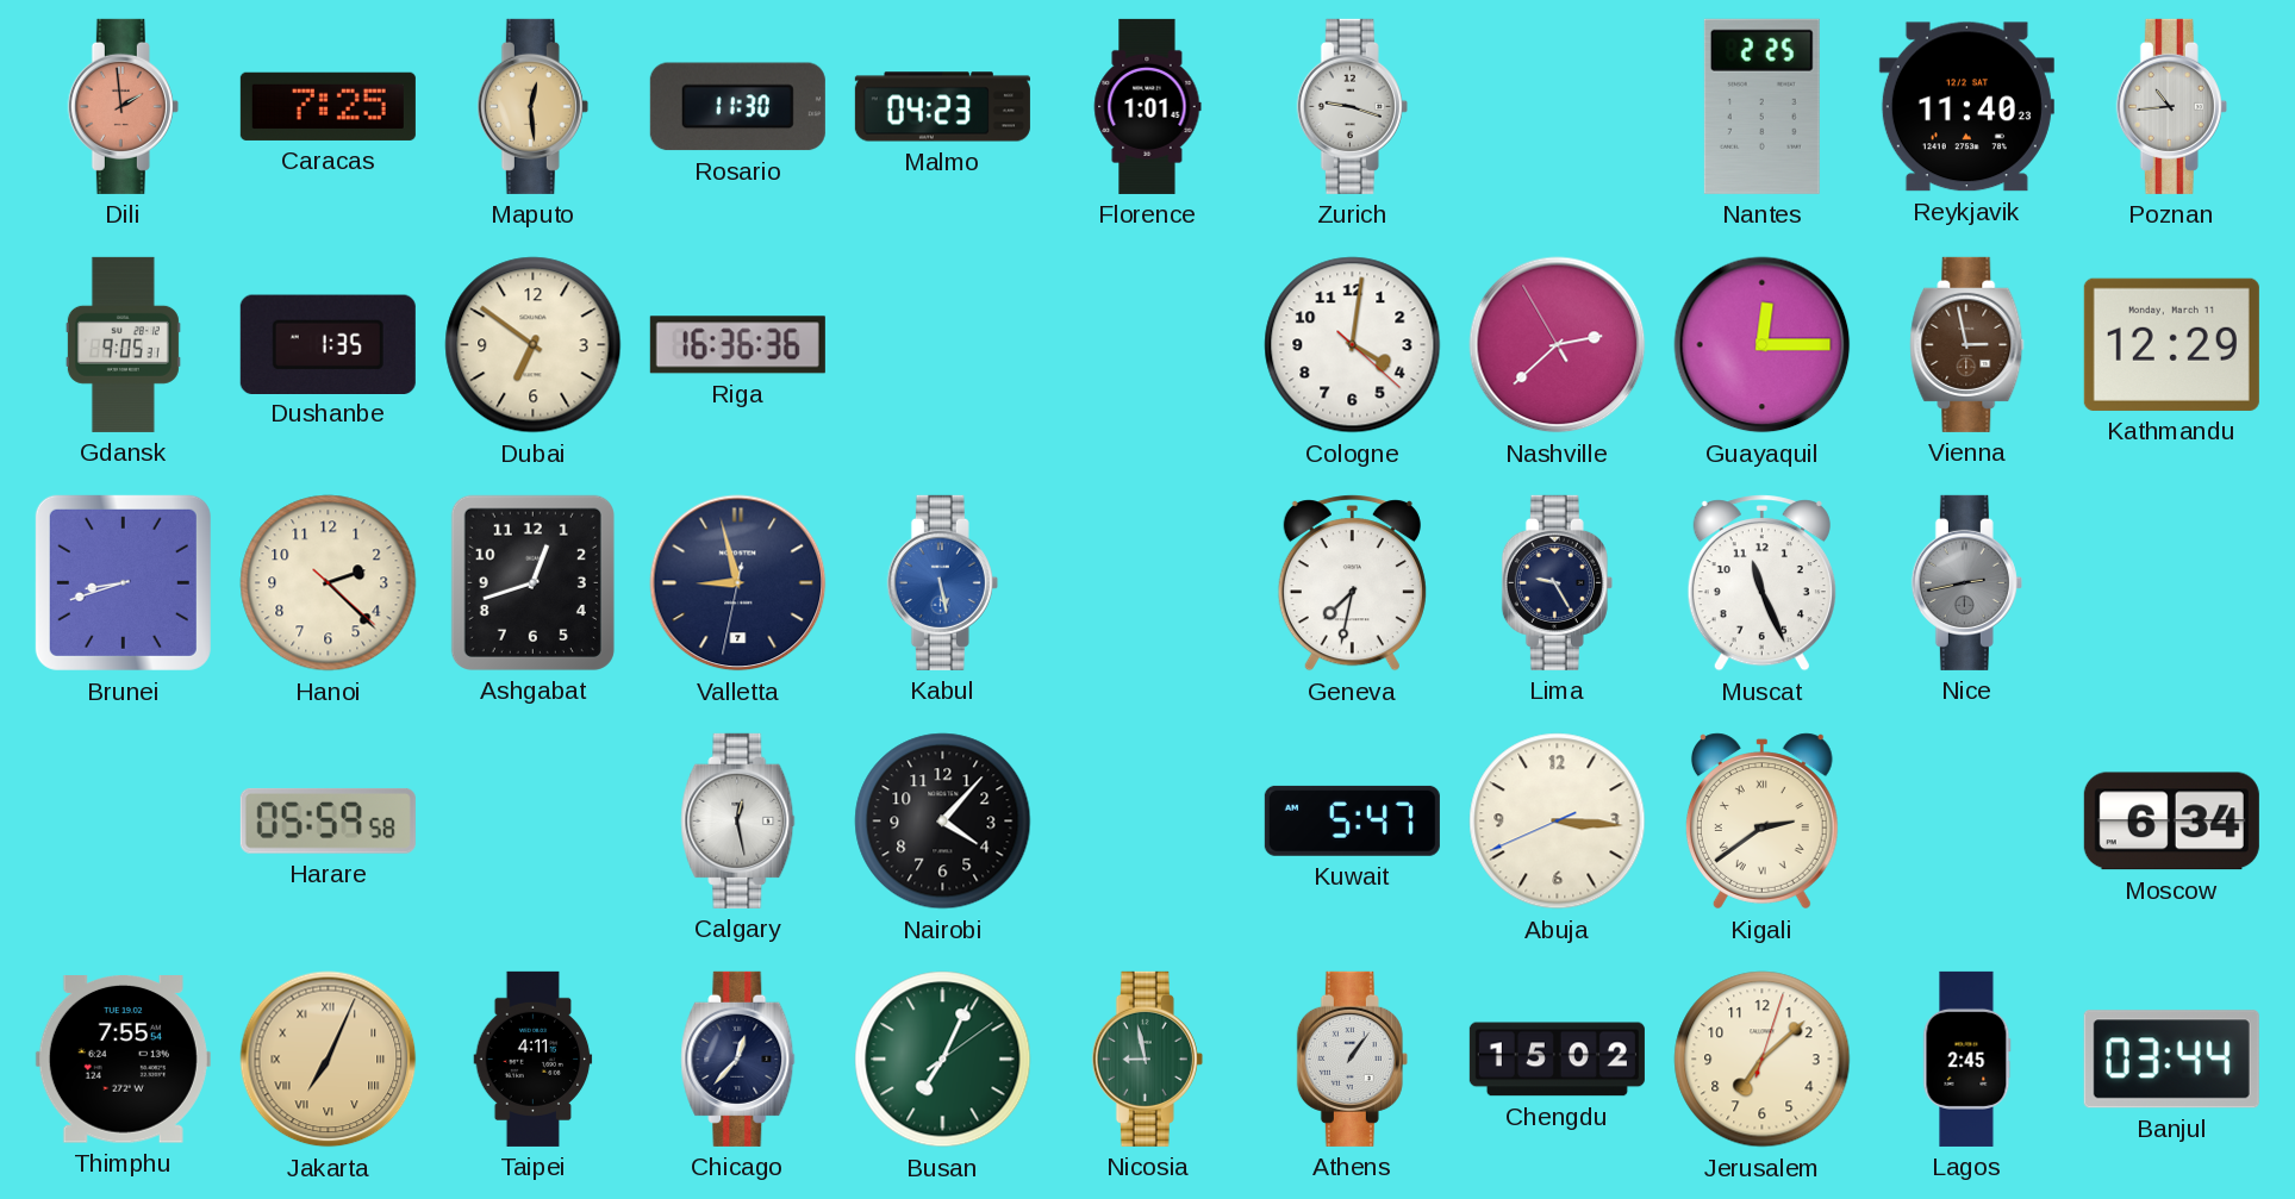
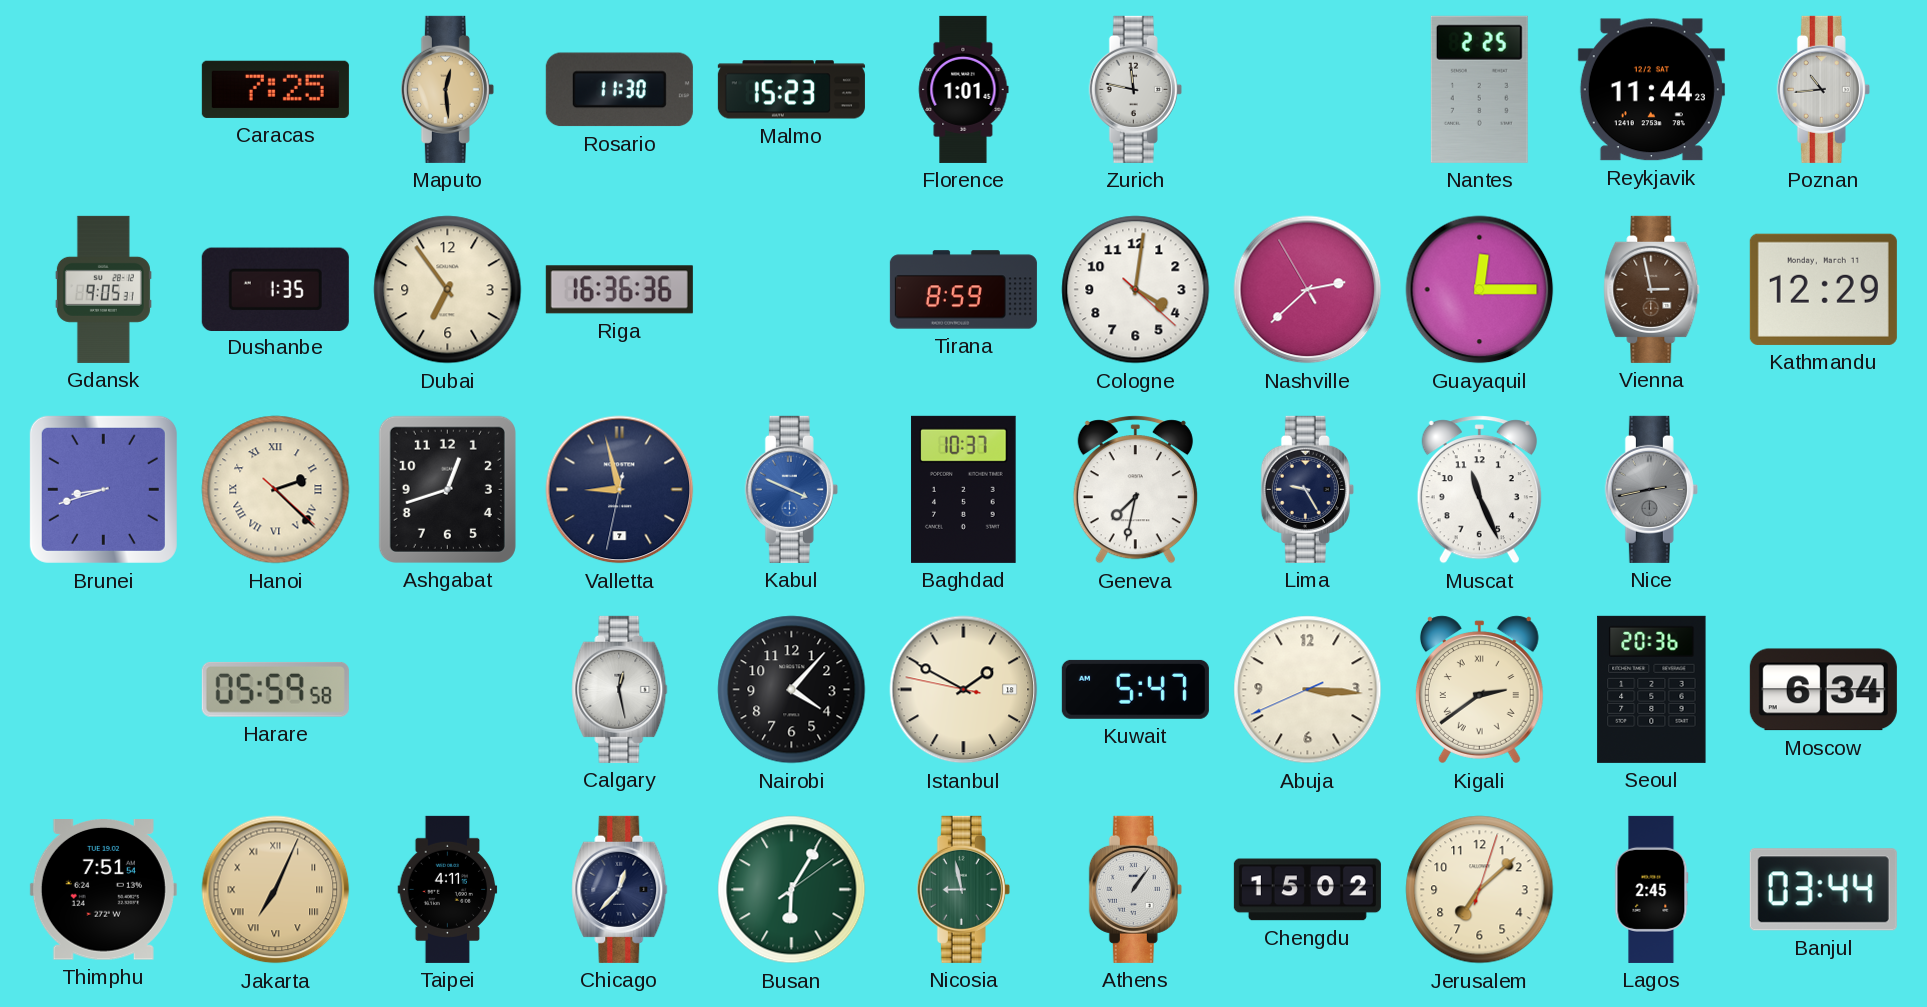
Dili: 1:59 -> none
Malmo: 04:23 -> 15:23
Zurich: 9:18 -> 11:47
Reykjavik: 11:40 -> 11:44
Dubai: 6:51 -> 6:54
Tirana: none -> 8:59
Hanoi numerals: Arabic -> Roman
Kabul: 5:28 -> 3:49
Baghdad: none -> 10:37
Istanbul: none -> 1:49
Seoul: none -> 20:36
Thimphu: 7:55 -> 7:51
Busan: 7:04 -> 6:05
